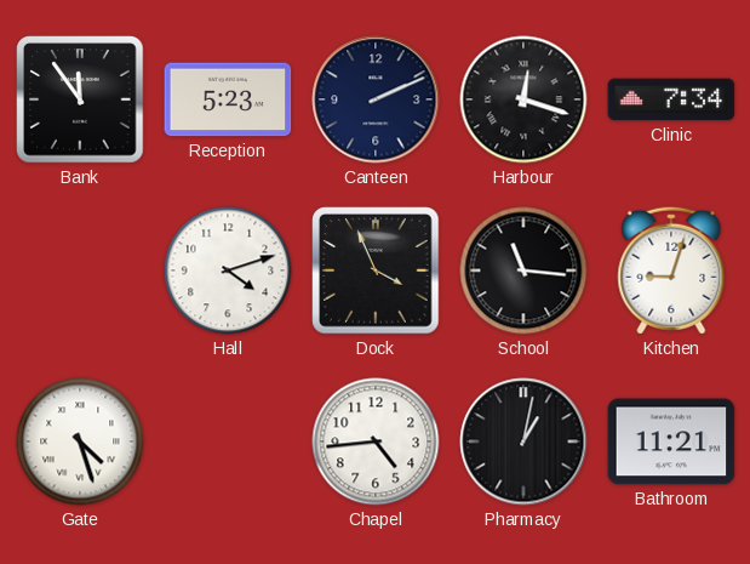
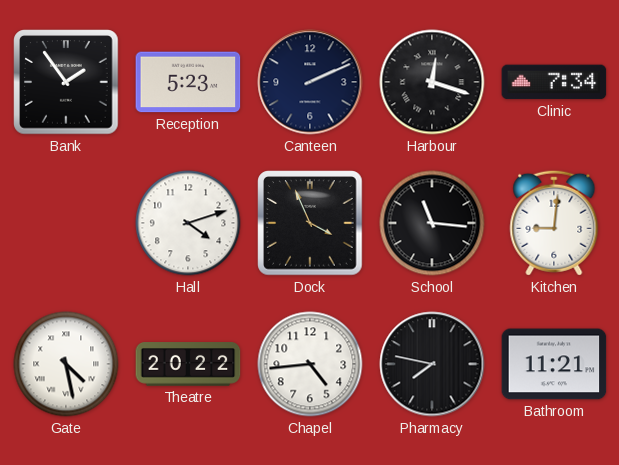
Bank: 11:54 -> 1:54
Kitchen: 9:03 -> 9:01
Gate: 4:27 -> 4:28
Theatre: none -> 20:22
Pharmacy: 1:02 -> 7:47
